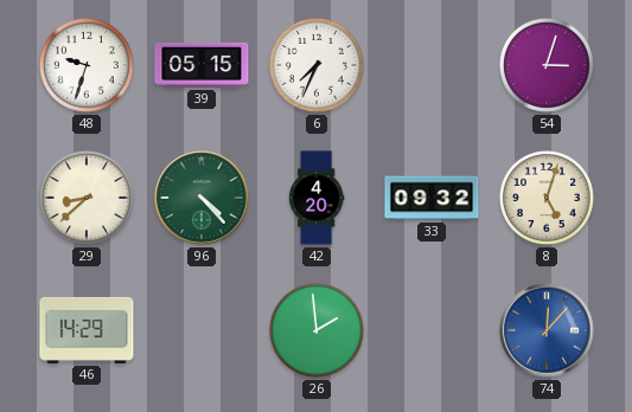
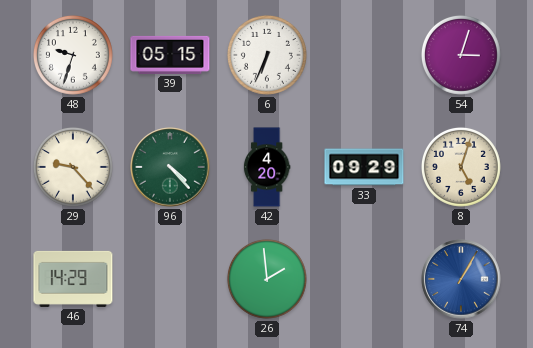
6: 7:34 -> 6:34
29: 8:38 -> 9:23
33: 09:32 -> 09:29
74: 12:07 -> 1:05
